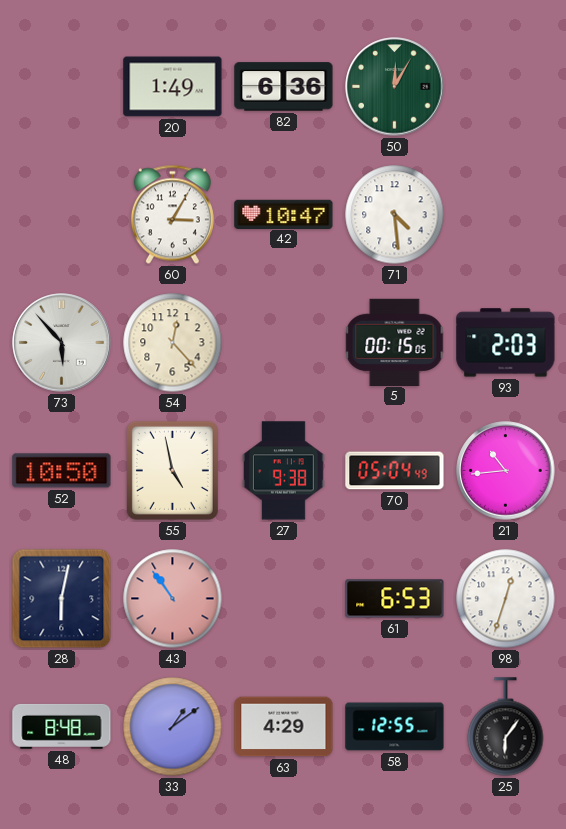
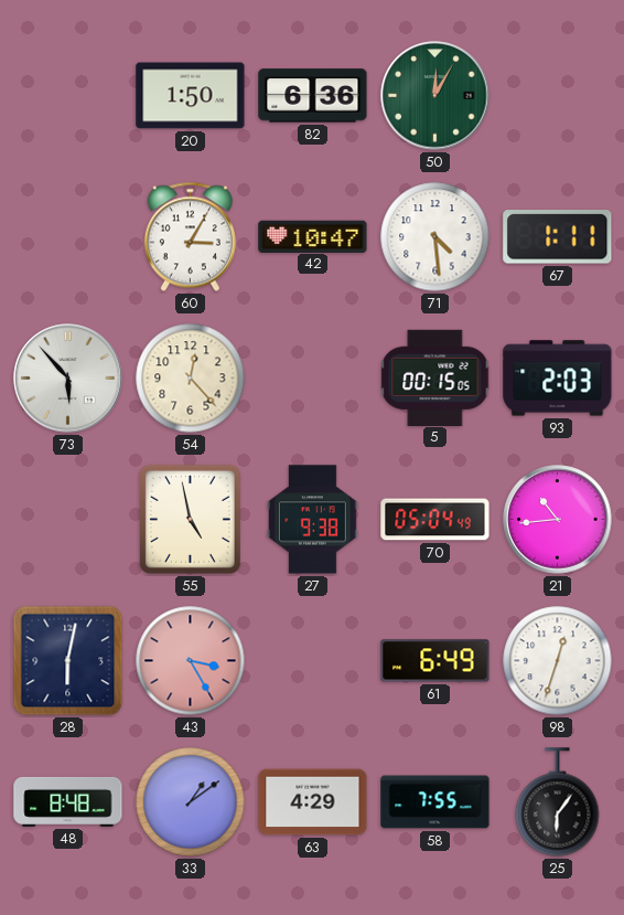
20: 1:49 -> 1:50
67: none -> 1:11
52: 10:50 -> none
43: 10:54 -> 3:25
61: 6:53 -> 6:49
58: 12:55 -> 7:55
